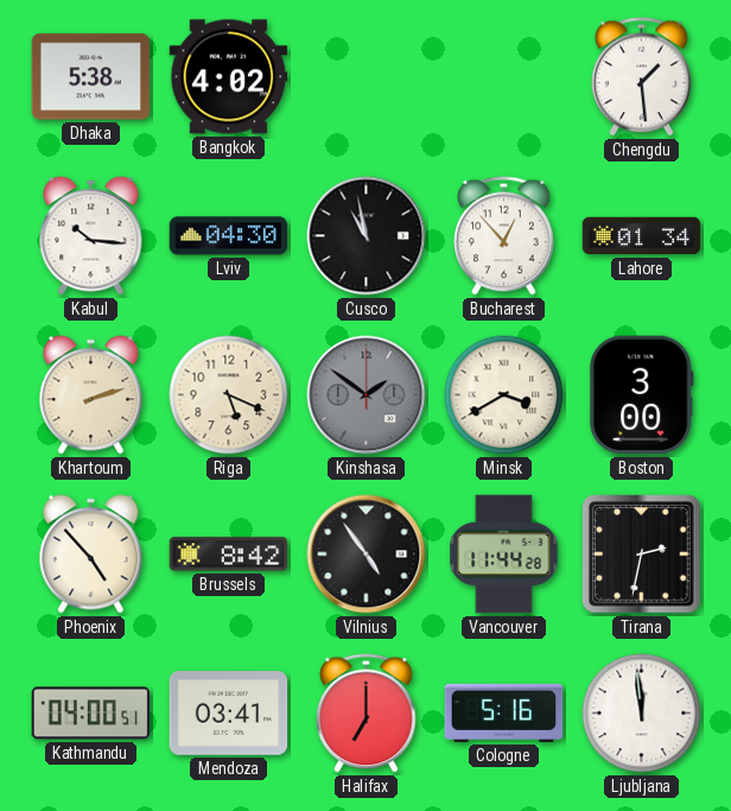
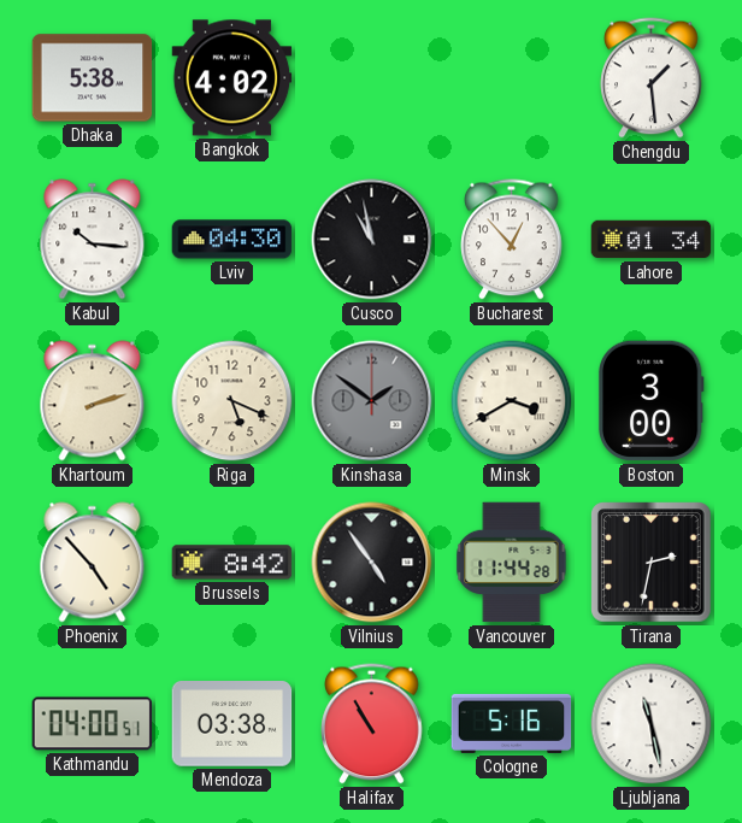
Mendoza: 03:41 -> 03:38
Halifax: 7:00 -> 10:55
Ljubljana: 11:59 -> 11:28
